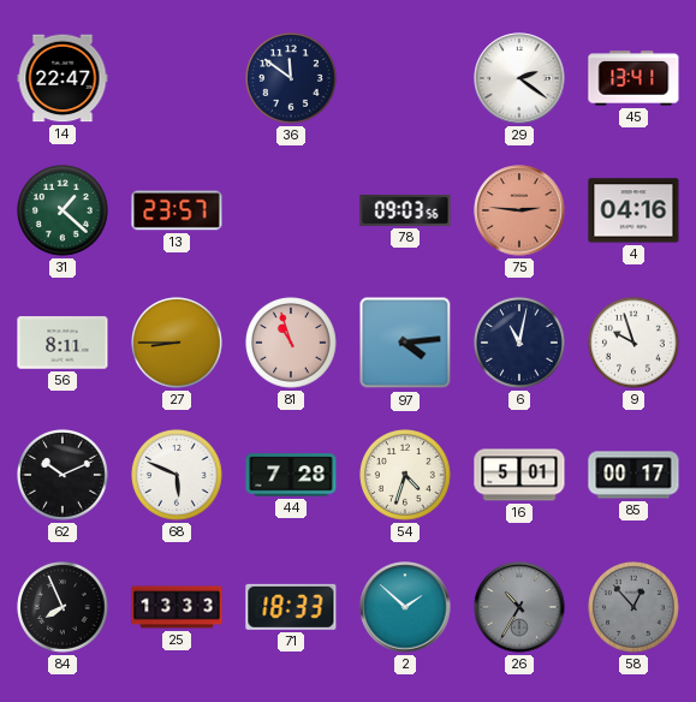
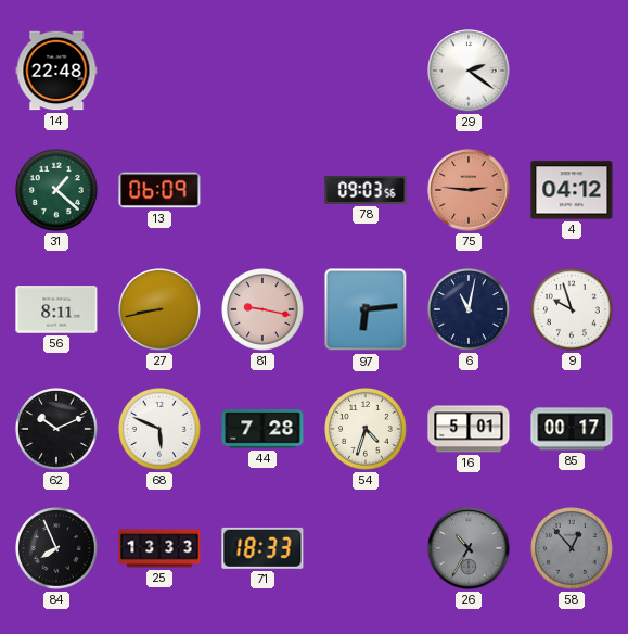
14: 22:47 -> 22:48
36: 11:51 -> none
45: 13:41 -> none
13: 23:57 -> 06:09
4: 04:16 -> 04:12
27: 8:45 -> 8:43
81: 10:57 -> 9:17
97: 4:14 -> 6:14
2: 1:52 -> none
